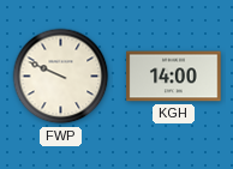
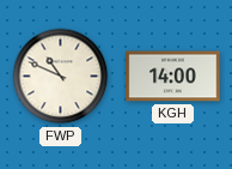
FWP: 9:49 -> 10:49
